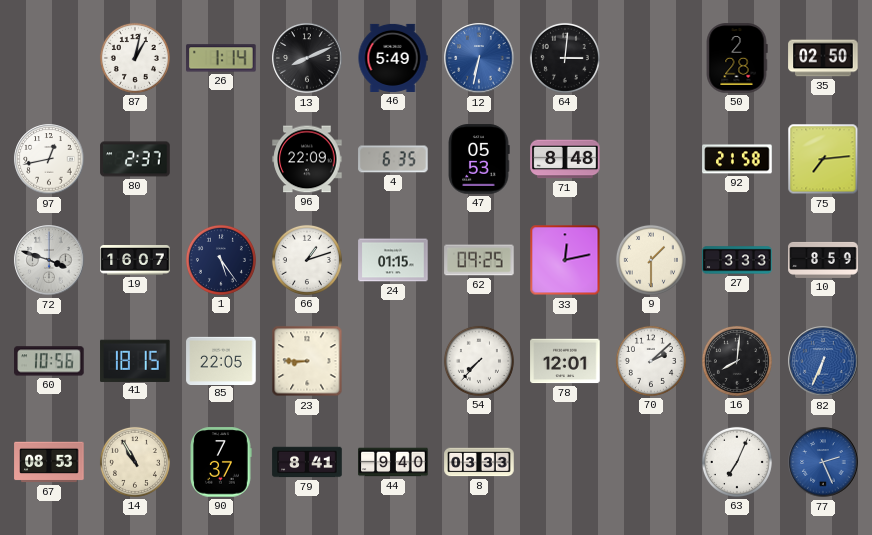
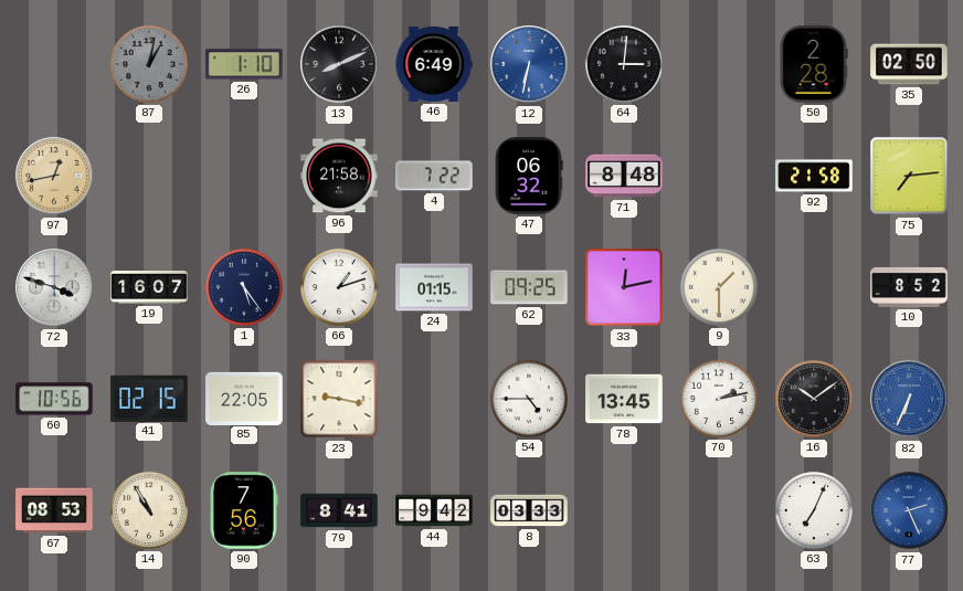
87 dial: white -> grey
26: 1:14 -> 1:10
46: 5:49 -> 6:49
97 dial: white -> champagne
80: 2:37 -> none
96: 22:09 -> 21:58
4: 6:35 -> 7:22
47: 05:53 -> 06:32
27: 3:33 -> none
10: 8:59 -> 8:52
41: 18:15 -> 02:15
23: 8:45 -> 9:17
54: 7:37 -> 4:45
78: 12:01 -> 13:45
70: 2:08 -> 2:13
16: 8:01 -> 10:09
90: 7:37 -> 7:56
44: 9:40 -> 9:42
